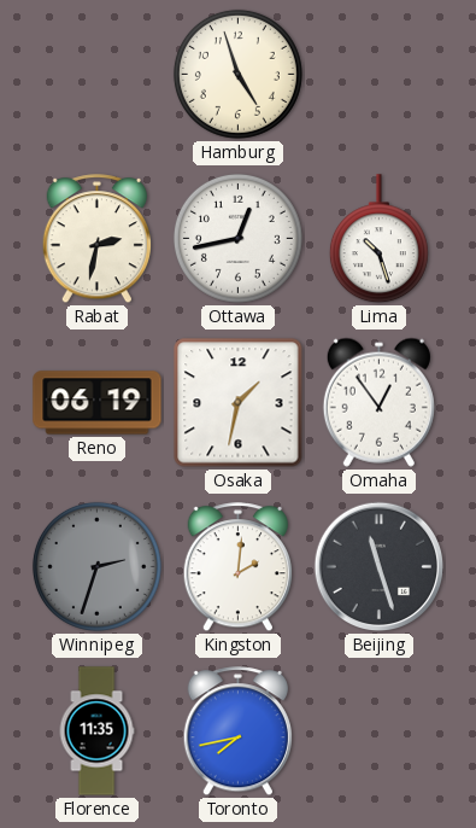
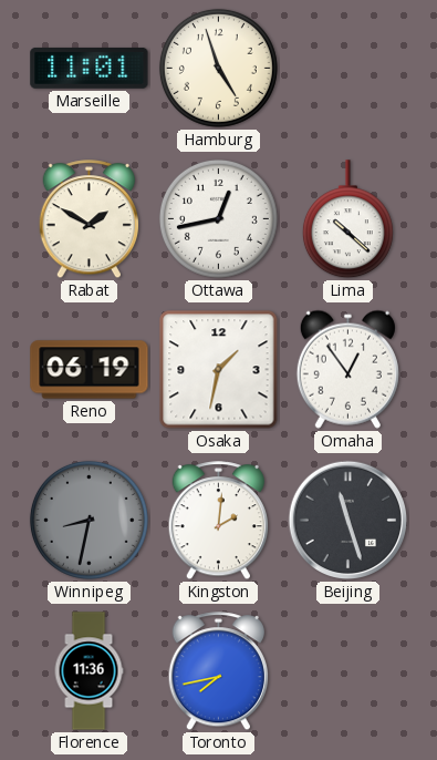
Marseille: none -> 11:01
Rabat: 2:32 -> 1:50
Lima: 10:27 -> 10:22
Winnipeg: 2:33 -> 8:32
Florence: 11:35 -> 11:36
